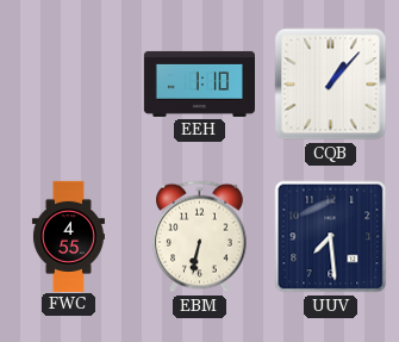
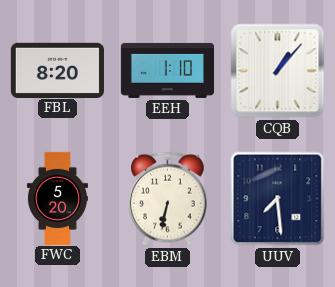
FBL: none -> 8:20
FWC: 4:55 -> 5:20
